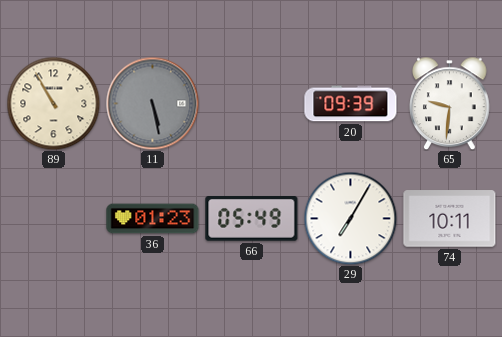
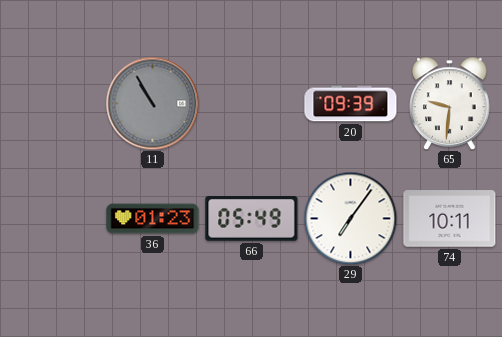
89: 10:55 -> none
11: 5:28 -> 10:55
29: 7:05 -> 7:06
